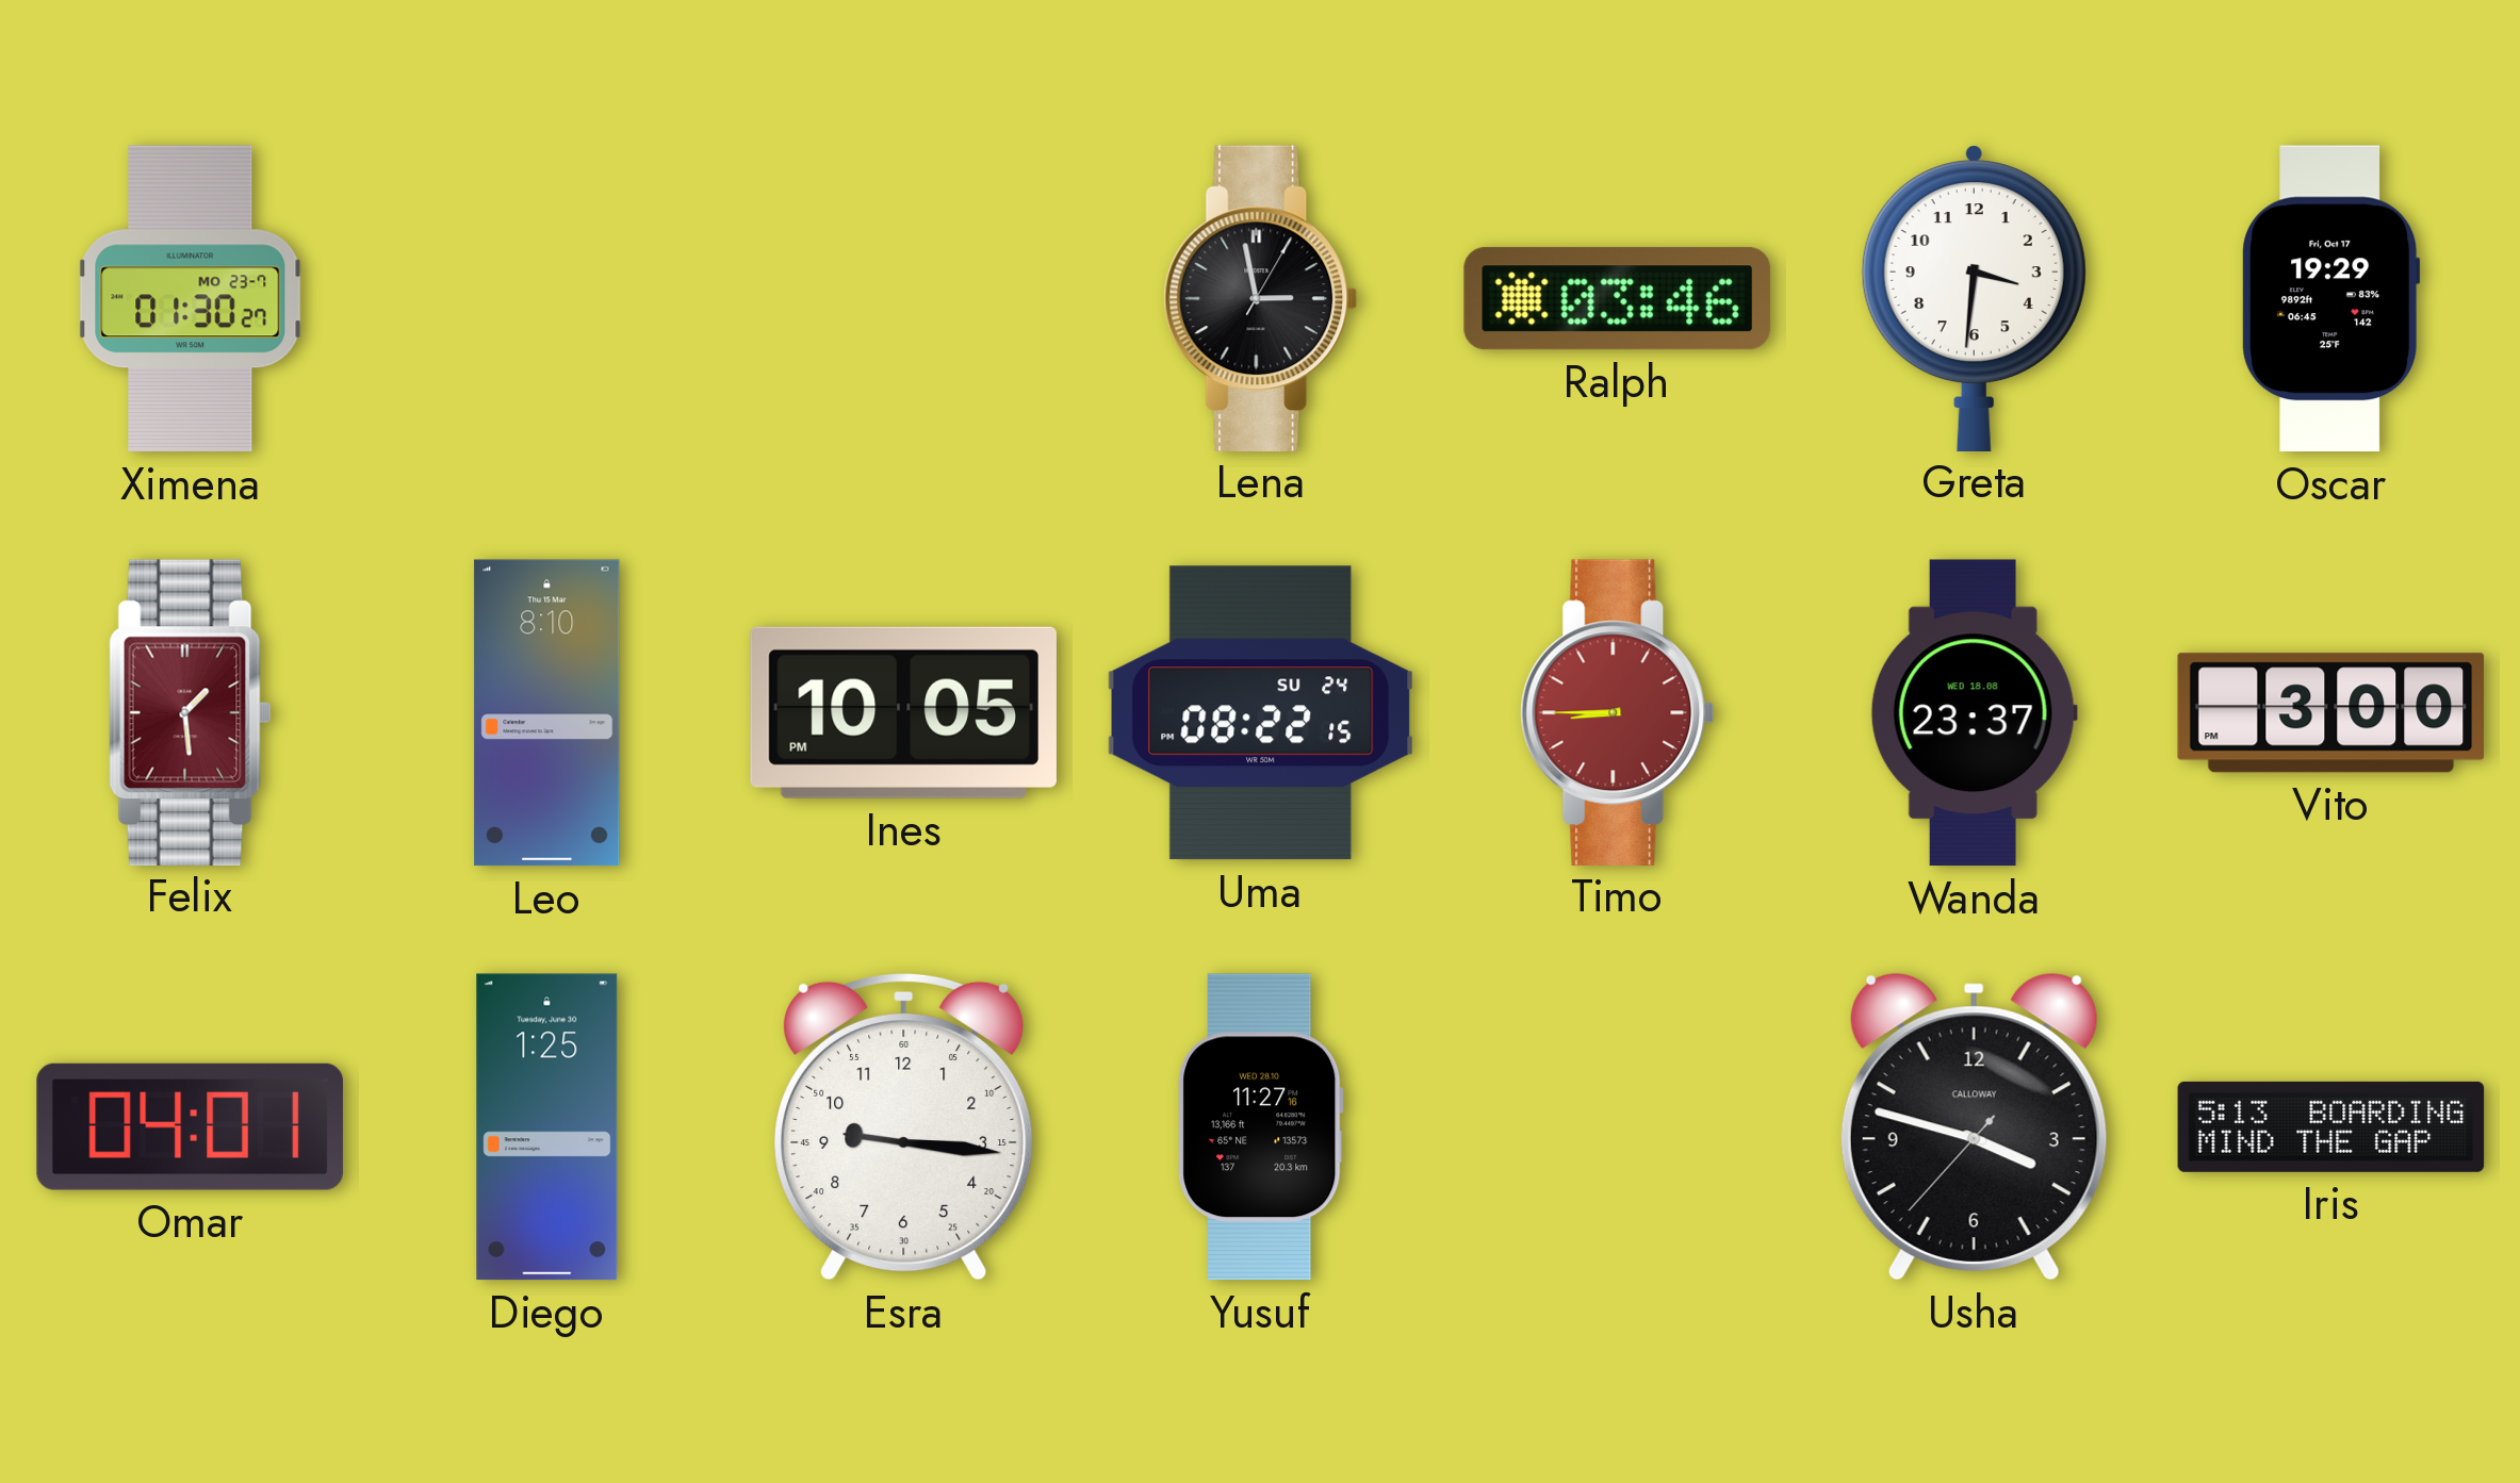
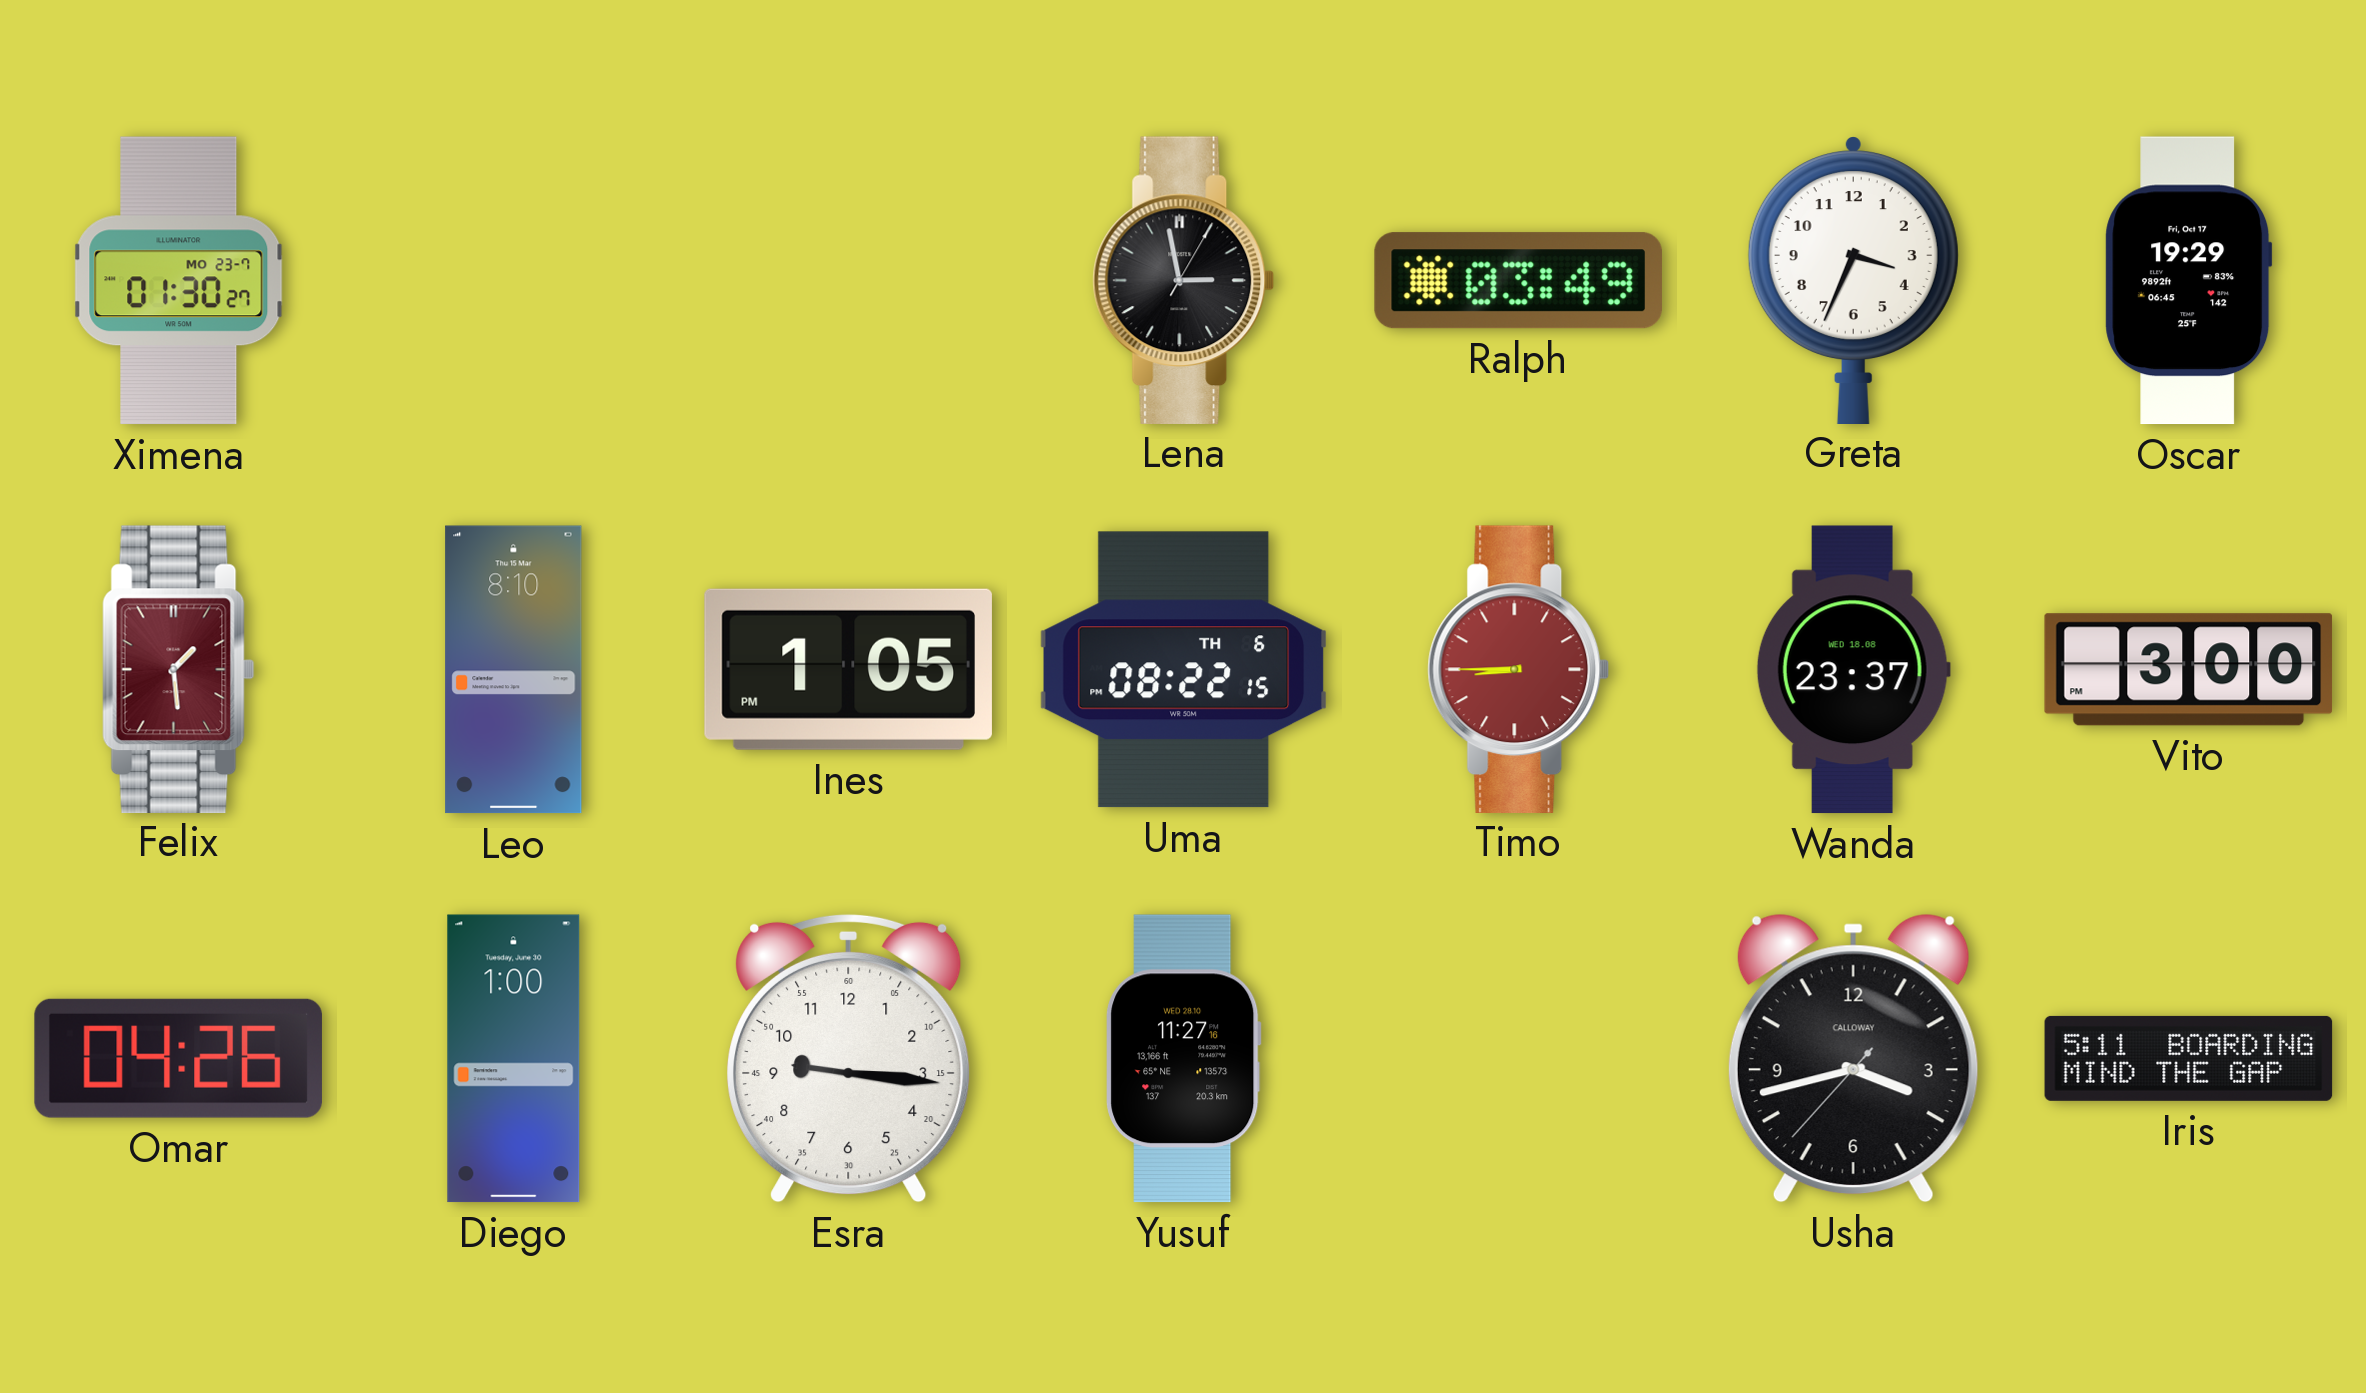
Ralph: 03:46 -> 03:49
Greta: 3:31 -> 3:34
Ines: 10:05 -> 1:05
Uma date: SU 24 -> TH 6
Omar: 04:01 -> 04:26
Diego: 1:25 -> 1:00
Usha: 3:47 -> 3:42
Iris: 5:13 -> 5:11
